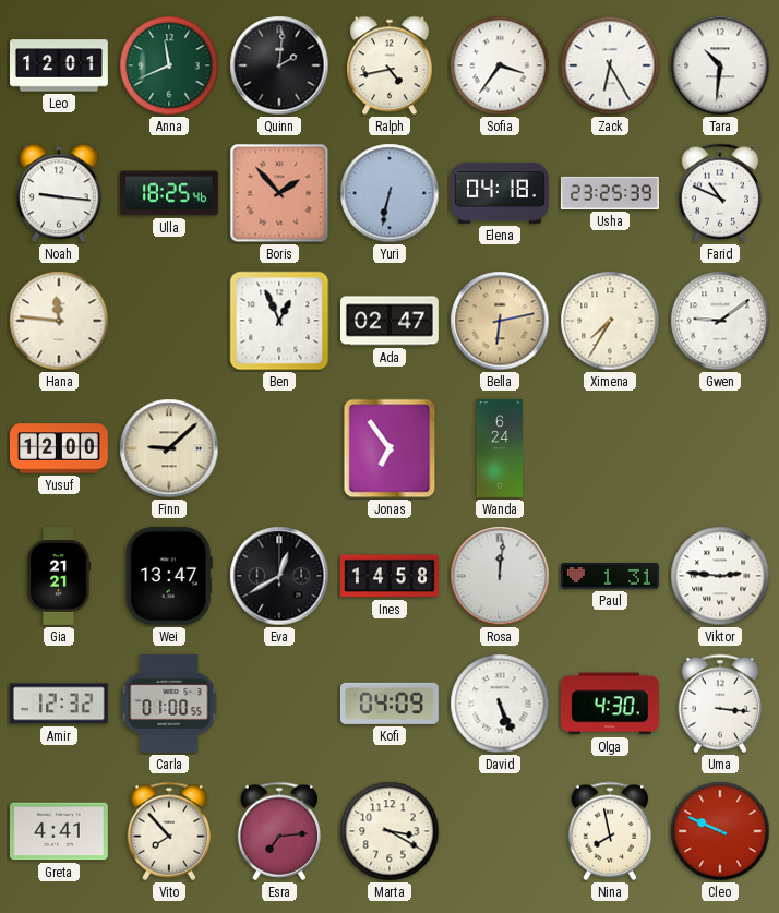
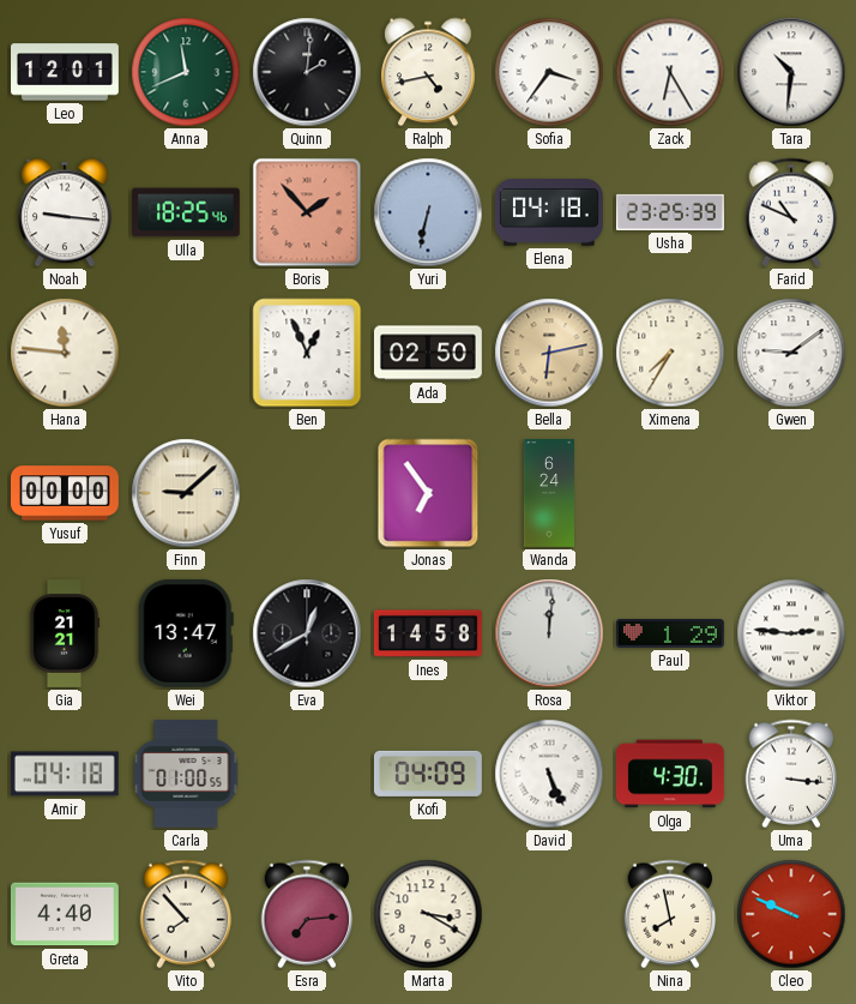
Ada: 02:47 -> 02:50
Yusuf: 12:00 -> 00:00
Paul: 1:31 -> 1:29
Amir: 12:32 -> 04:18
Greta: 4:41 -> 4:40
